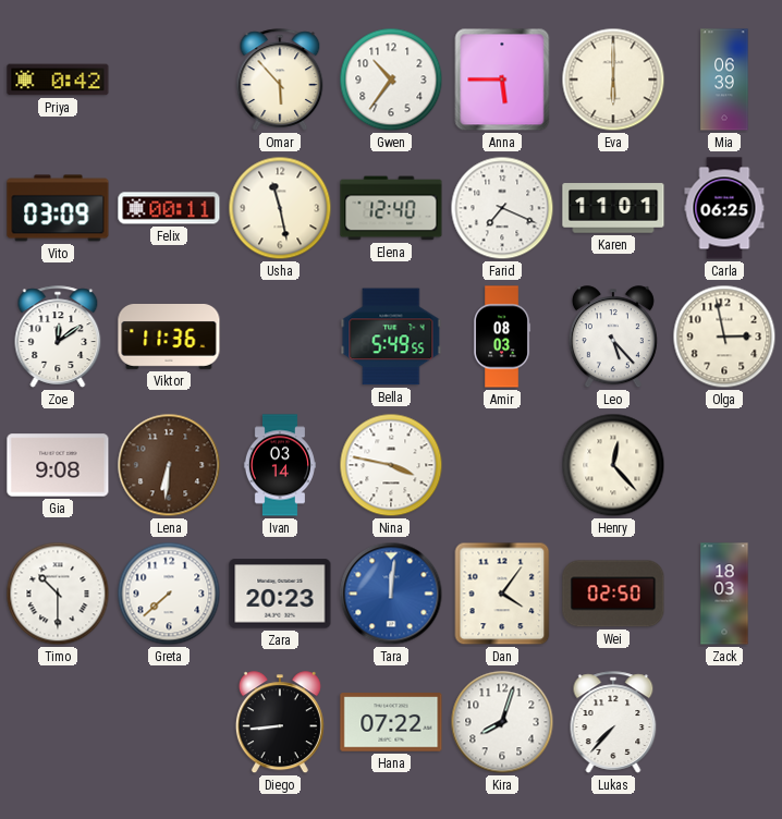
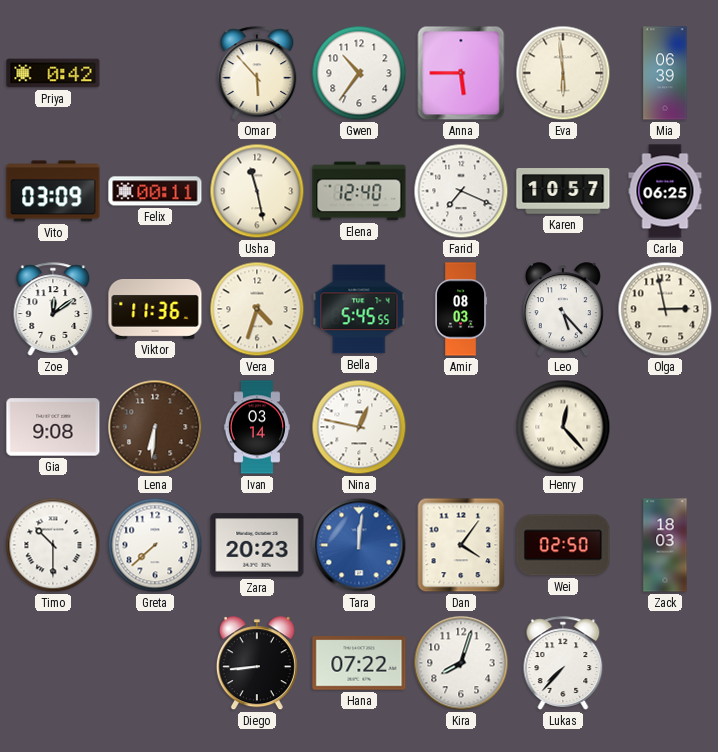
Eva: 6:00 -> 5:59
Karen: 11:01 -> 10:57
Vera: none -> 4:33
Bella: 5:49 -> 5:45
Nina: 3:47 -> 12:47
